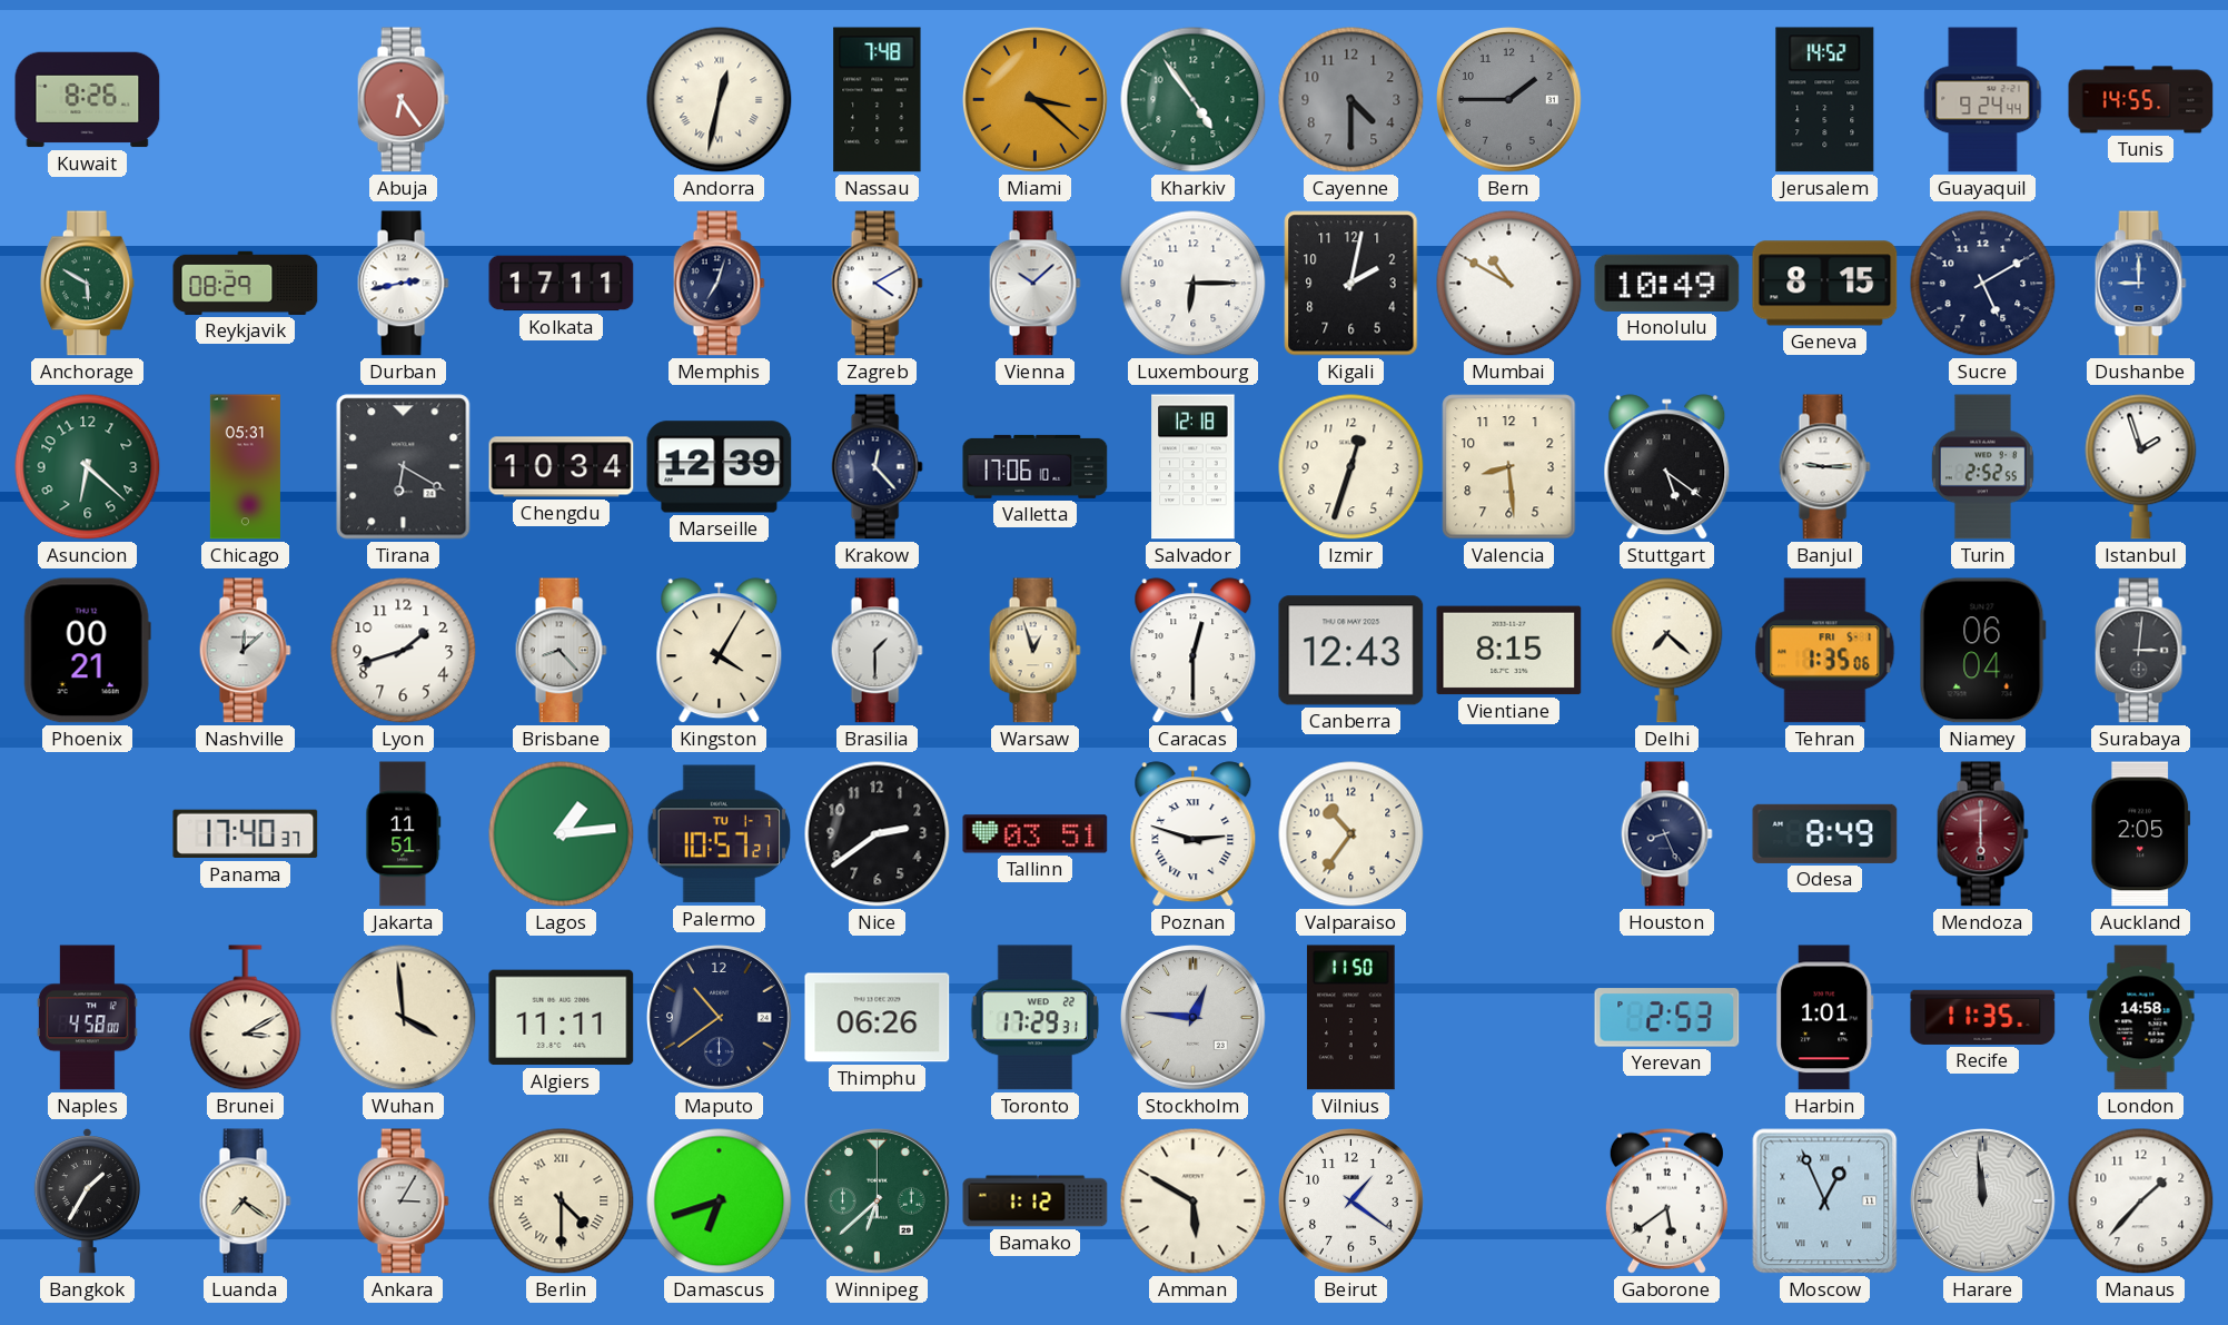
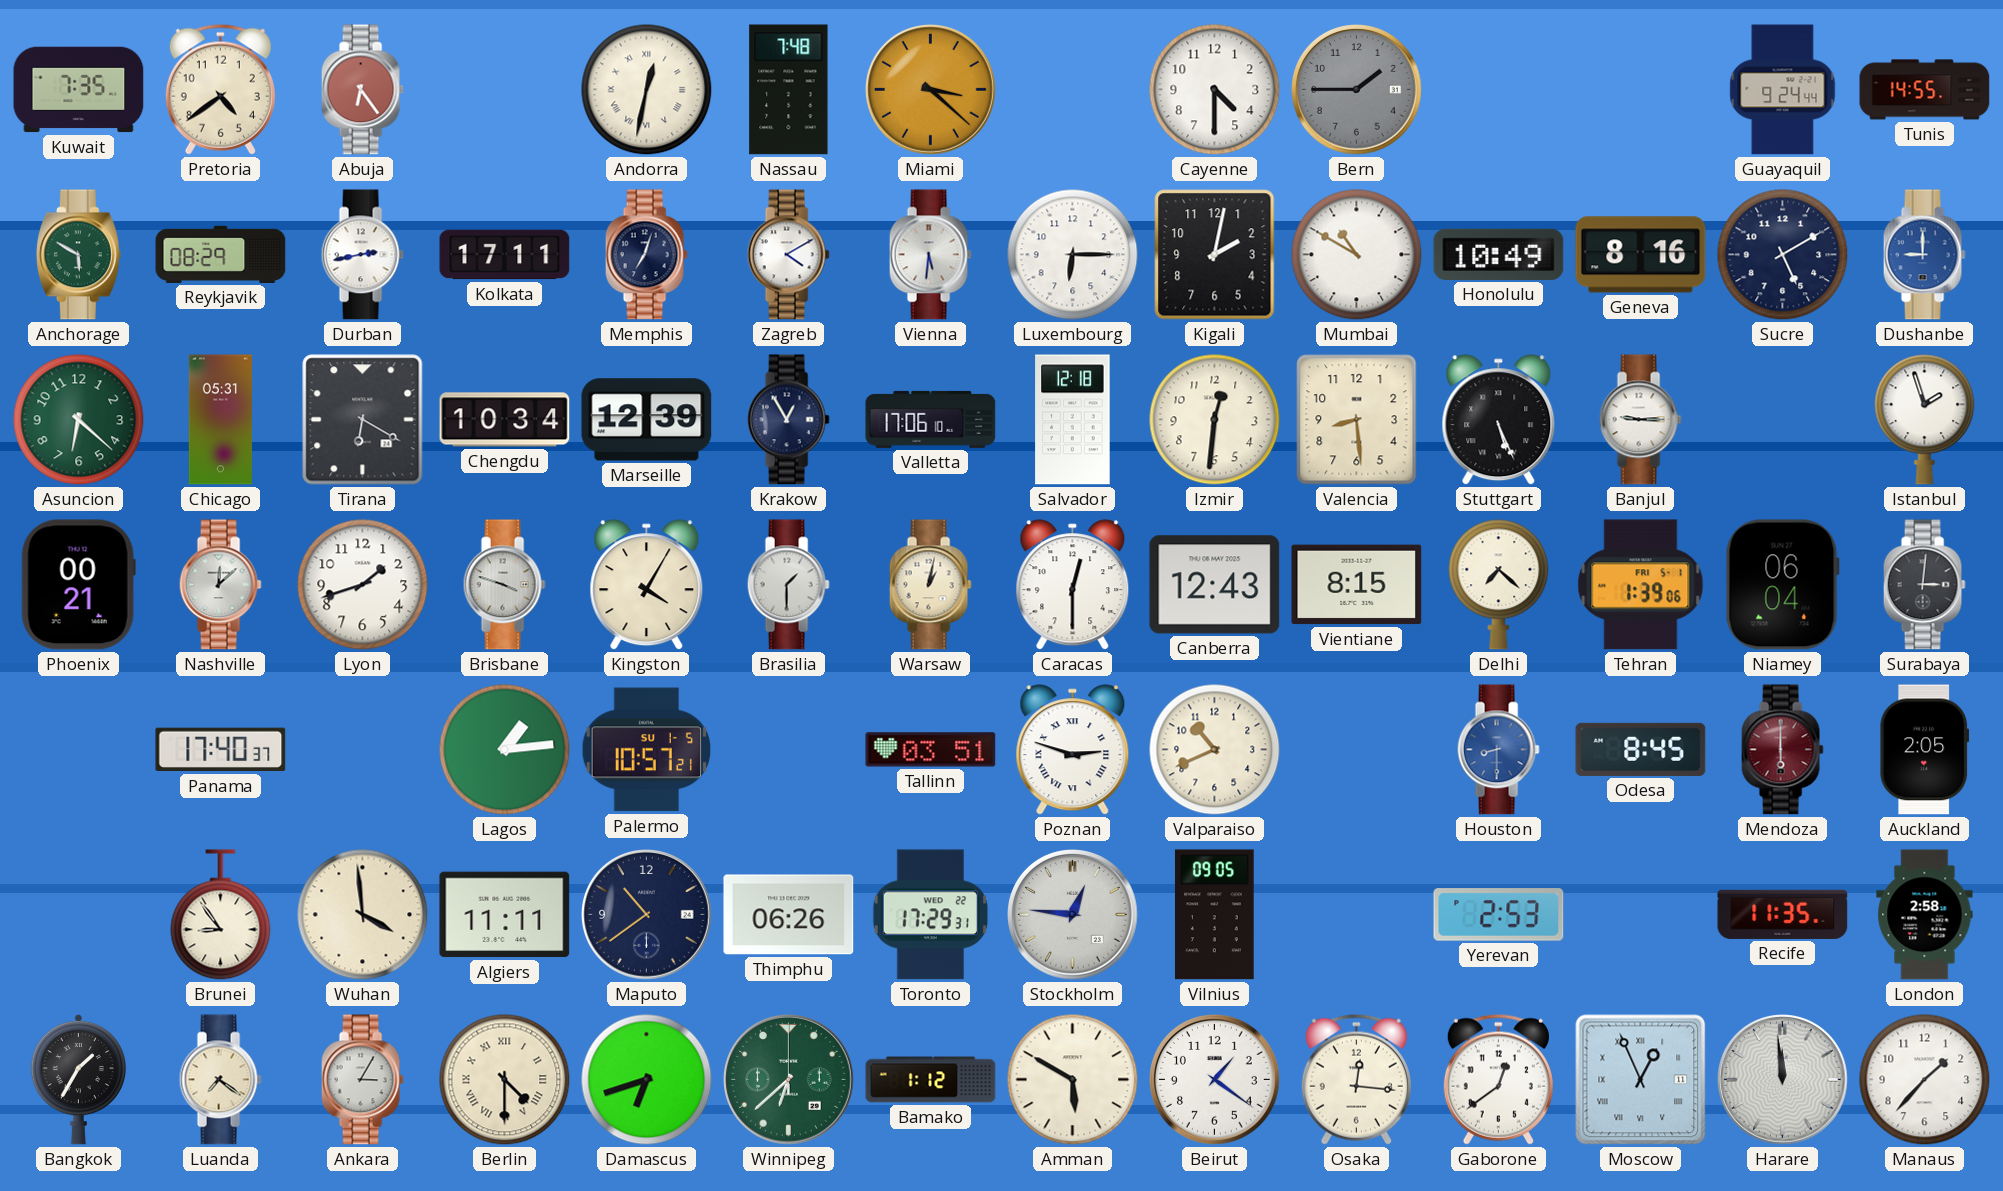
Kuwait: 8:26 -> 7:35
Pretoria: none -> 4:39
Kharkiv: 4:54 -> none
Cayenne dial: grey -> white
Jerusalem: 14:52 -> none
Vienna: 10:08 -> 5:31
Geneva: 8:15 -> 8:16
Krakow: 12:23 -> 12:55
Izmir: 12:33 -> 12:31
Stuttgart: 5:21 -> 5:26
Turin: 2:52 -> none
Brisbane: 8:23 -> 3:48
Warsaw: 12:57 -> 1:02
Tehran: 1:35 -> 1:39
Jakarta: 11:51 -> none
Palermo date: TU 1-7 -> SU 1-5
Nice: 2:39 -> none
Valparaiso: 10:36 -> 10:41
Houston: 8:26 -> 8:30
Houston dial: navy -> blue
Odesa: 8:49 -> 8:45
Naples: 4:58 -> none
Brunei: 3:10 -> 8:54
Vilnius: 11:50 -> 09:05
Harbin: 1:01 -> none
London: 14:58 -> 2:58
Osaka: none -> 12:16
Gaborone: 5:39 -> 12:39
